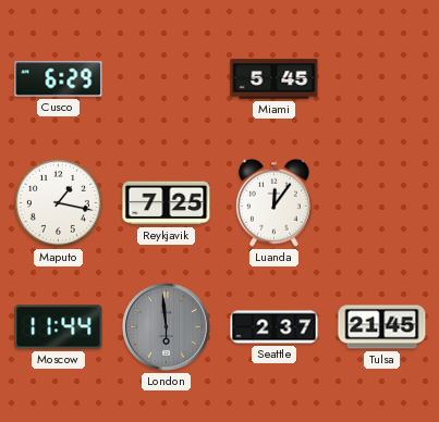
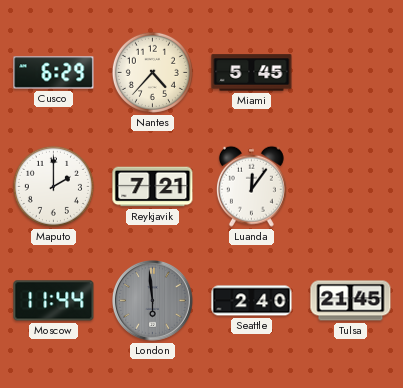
Nantes: none -> 4:37
Maputo: 1:17 -> 2:00
Reykjavik: 7:25 -> 7:21
Seattle: 2:37 -> 2:40
